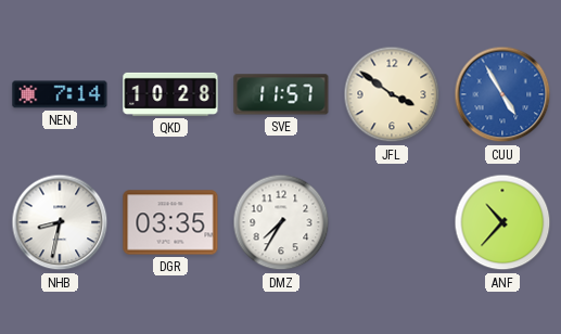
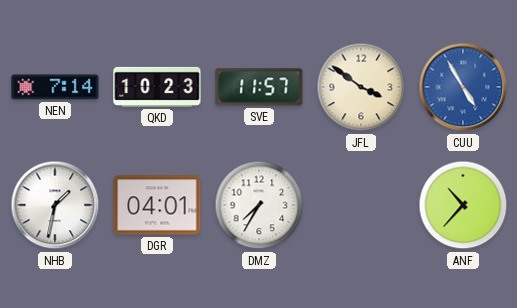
QKD: 10:28 -> 10:23
NHB: 8:32 -> 1:32
DGR: 03:35 -> 04:01
